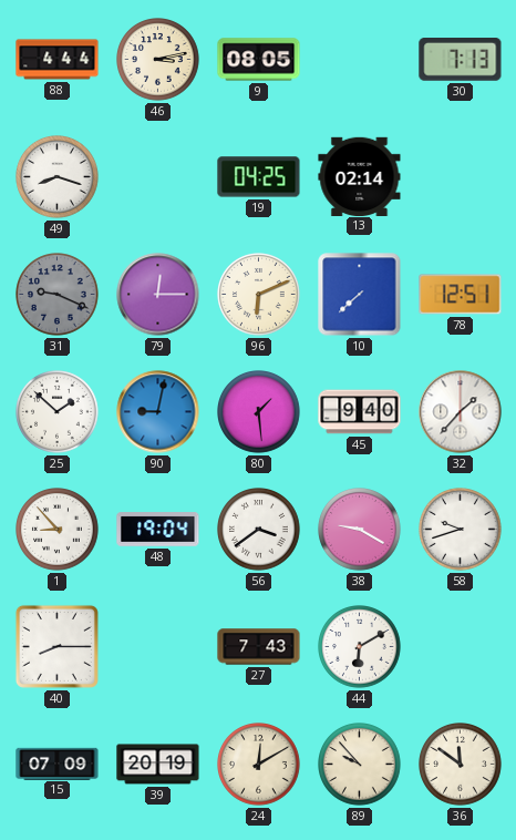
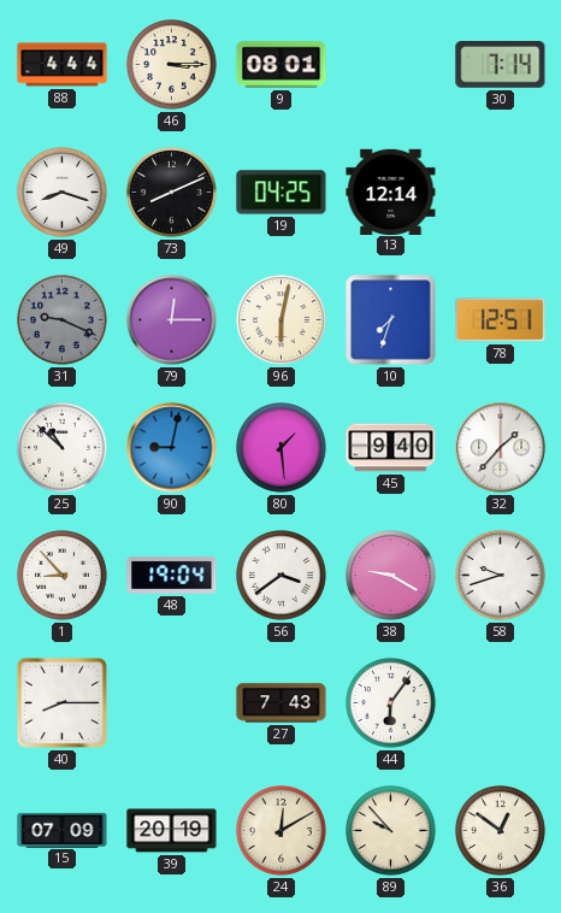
46: 3:13 -> 3:15
9: 08:05 -> 08:01
30: 7:13 -> 7:14
73: none -> 8:11
13: 02:14 -> 12:14
96: 6:11 -> 6:02
10: 7:38 -> 7:33
25: 1:52 -> 10:52
44: 6:10 -> 6:06
36: 11:51 -> 12:51
